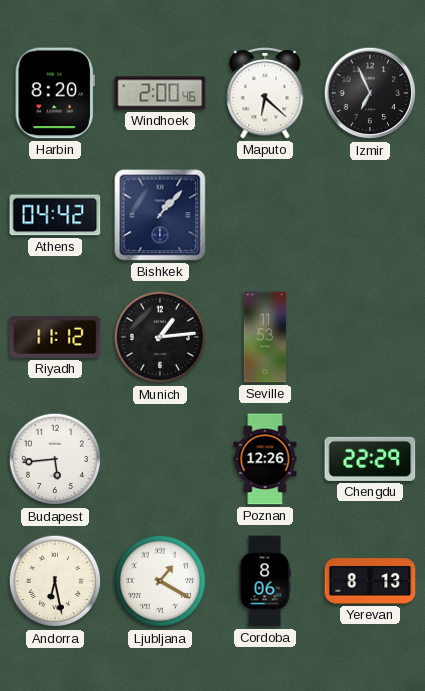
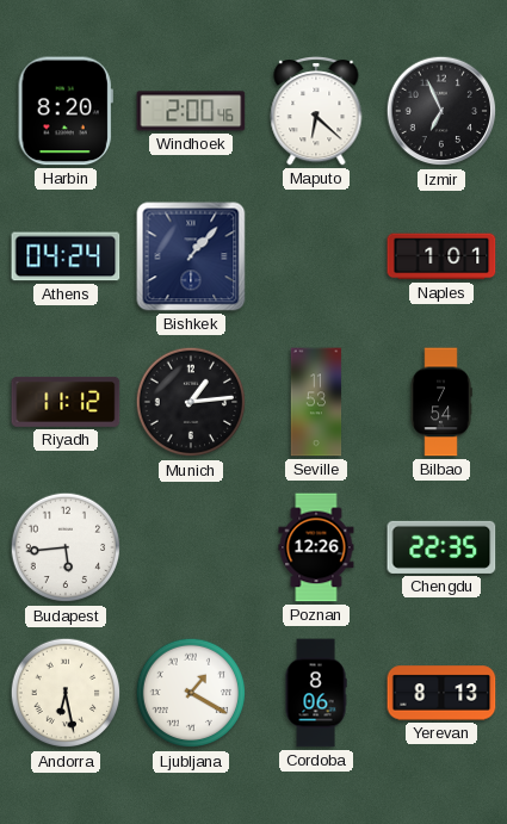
Athens: 04:42 -> 04:24
Naples: none -> 1:01
Bilbao: none -> 7:54
Chengdu: 22:29 -> 22:35
